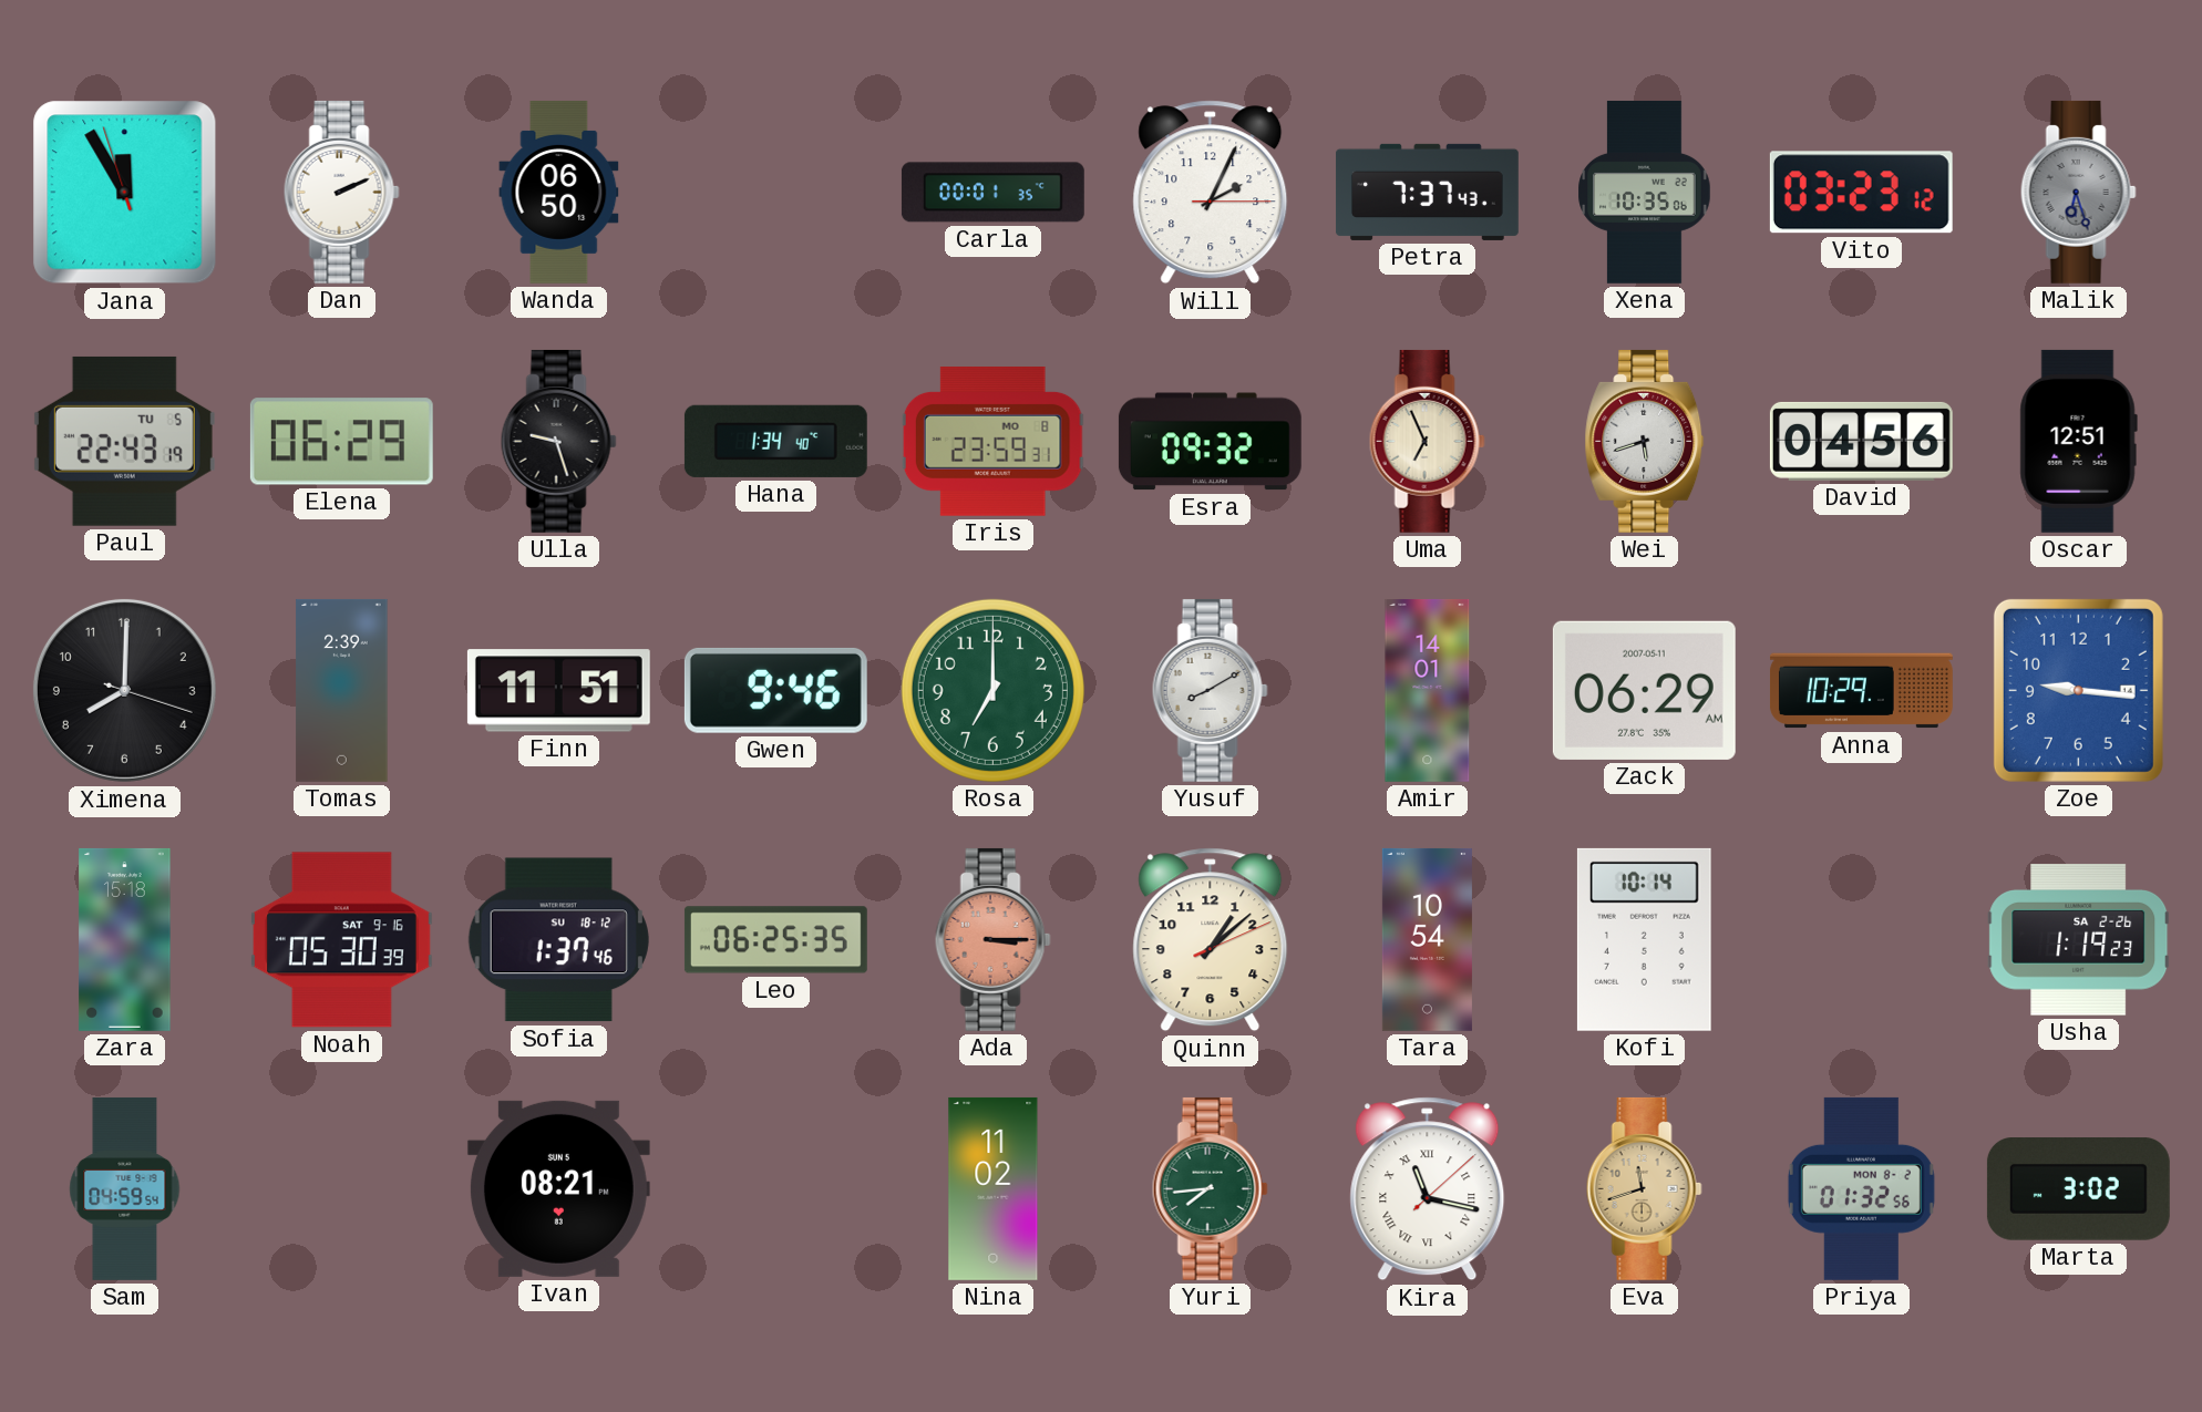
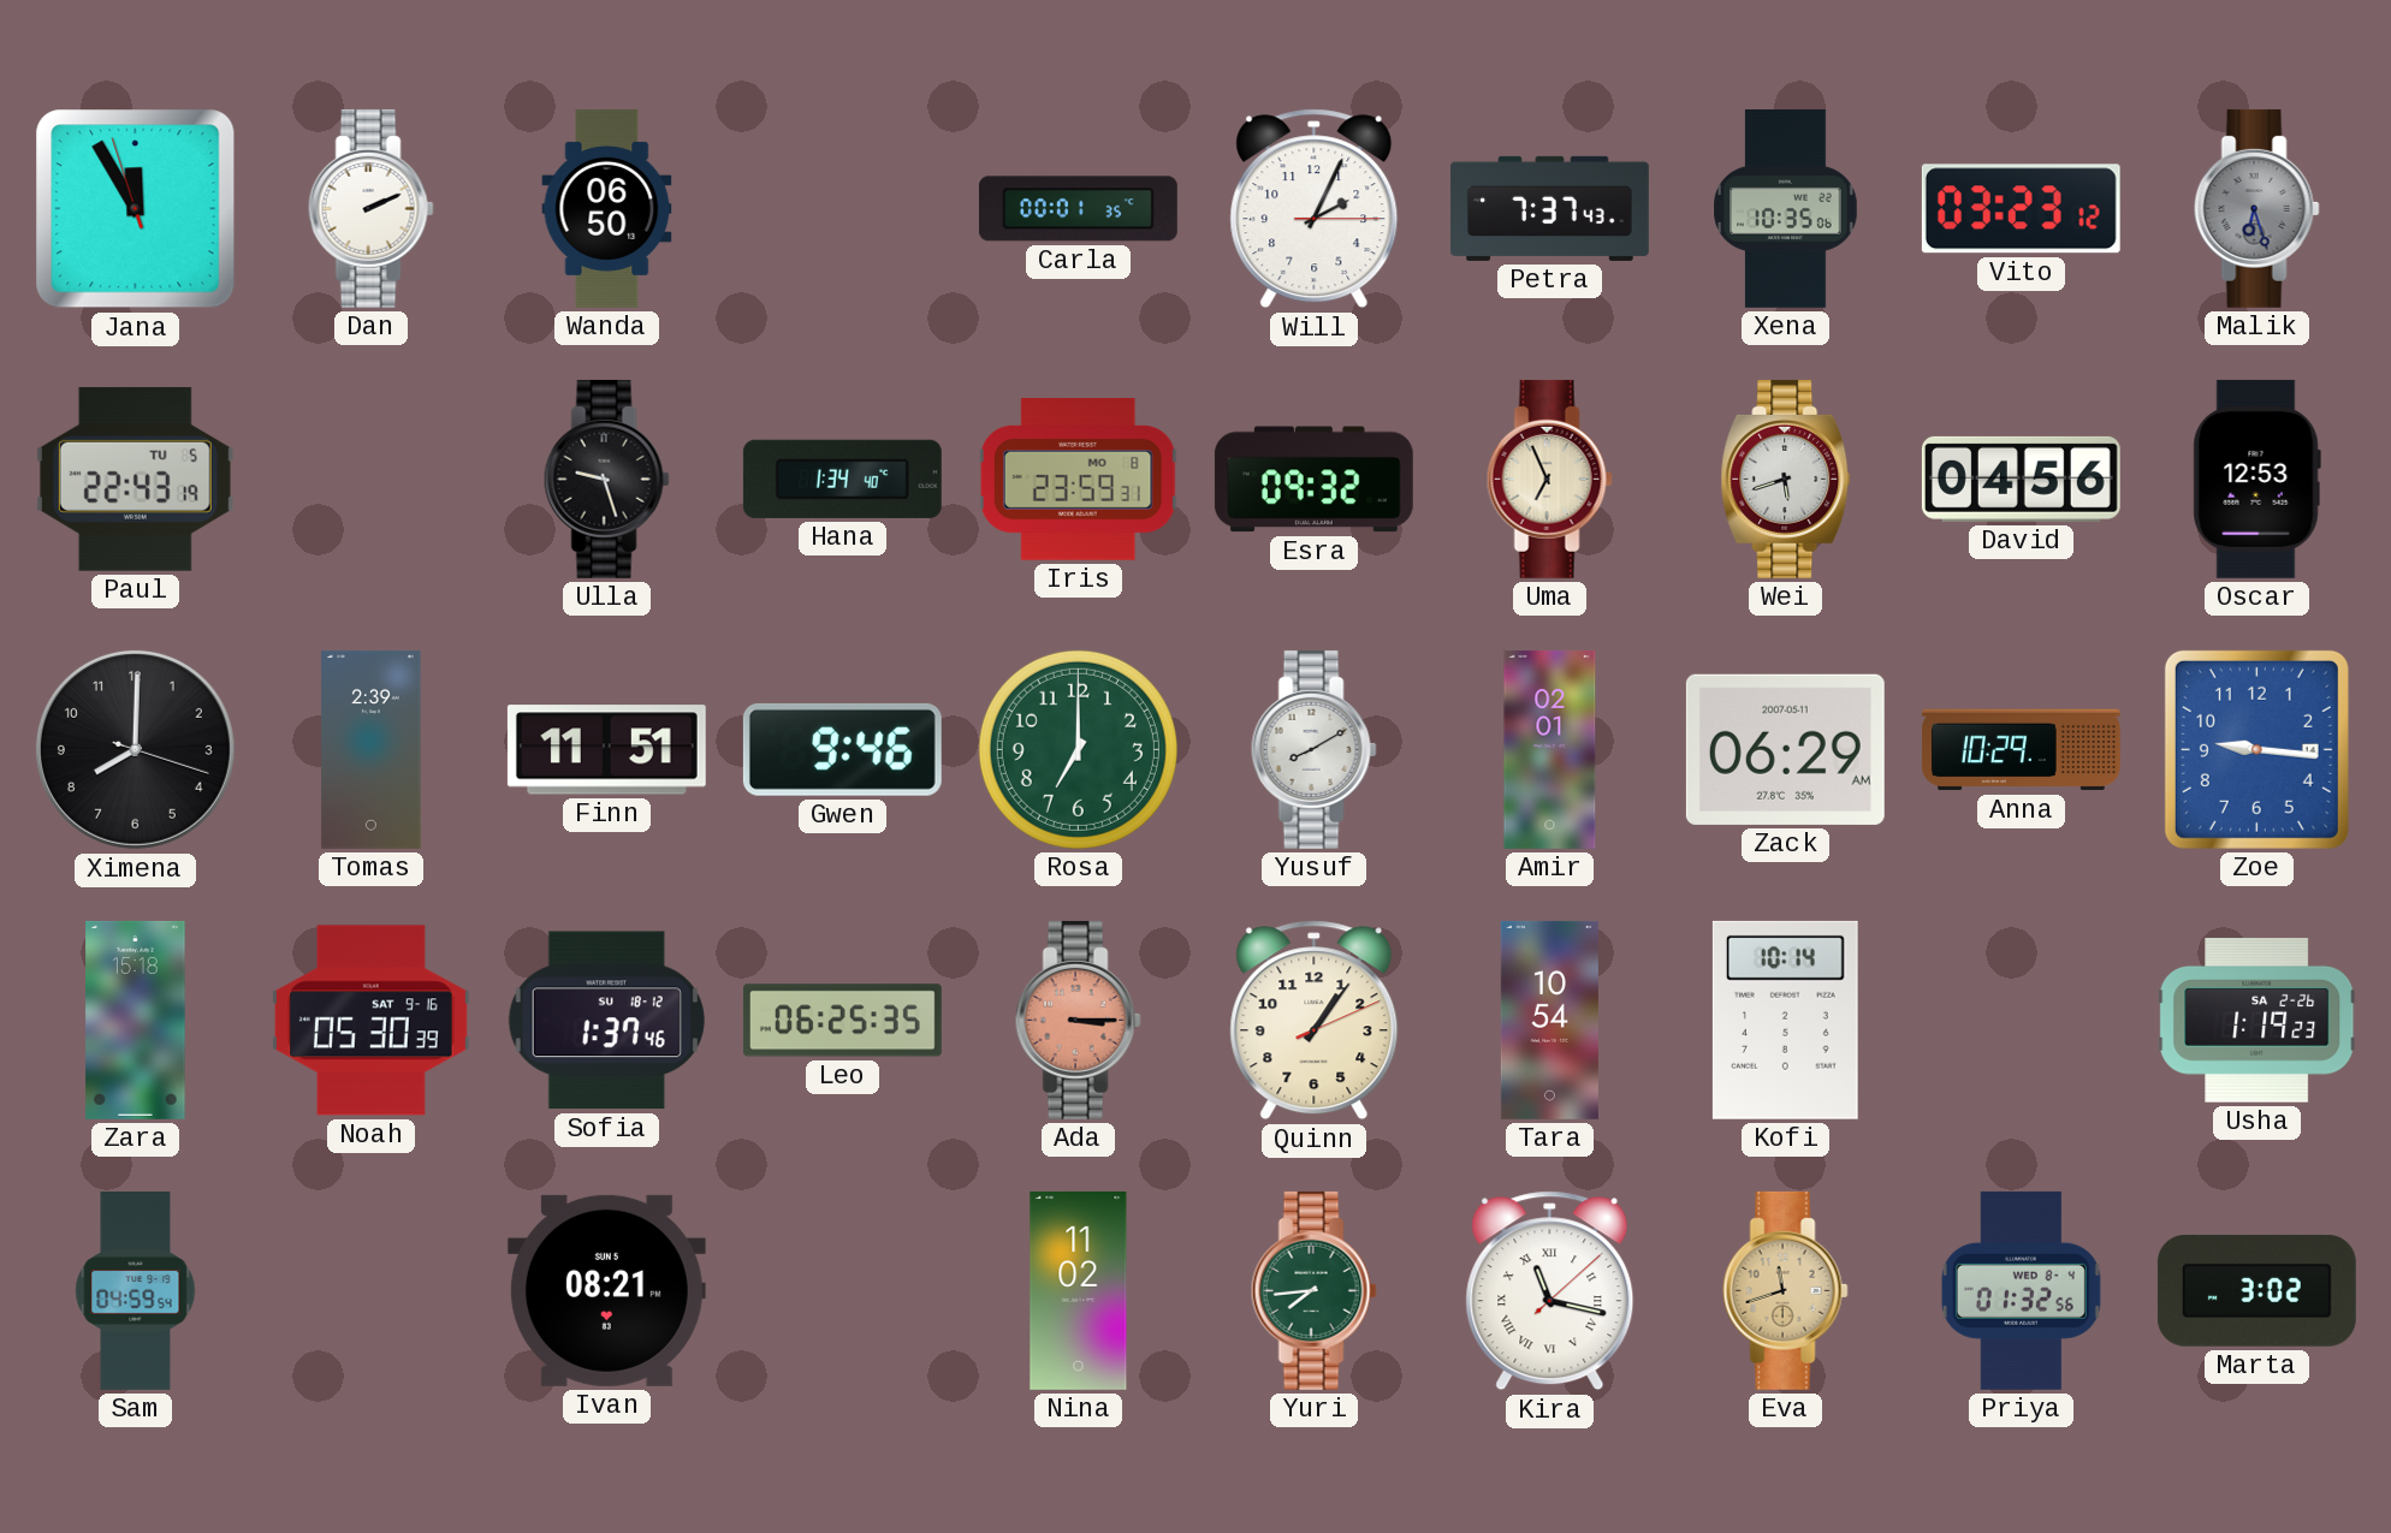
Elena: 06:29 -> none
Oscar: 12:51 -> 12:53
Amir: 14:01 -> 02:01
Quinn: 1:08 -> 1:06
Priya date: MON 8-2 -> WED 8-4
